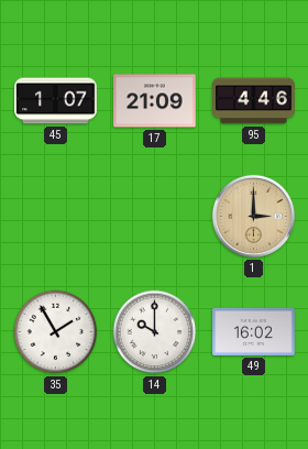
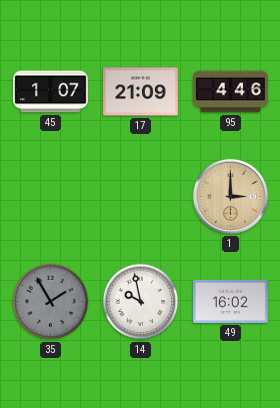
35 dial: white -> grey
14: 10:00 -> 9:58
